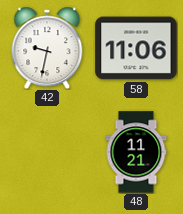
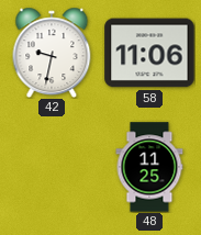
48: 11:21 -> 11:25
